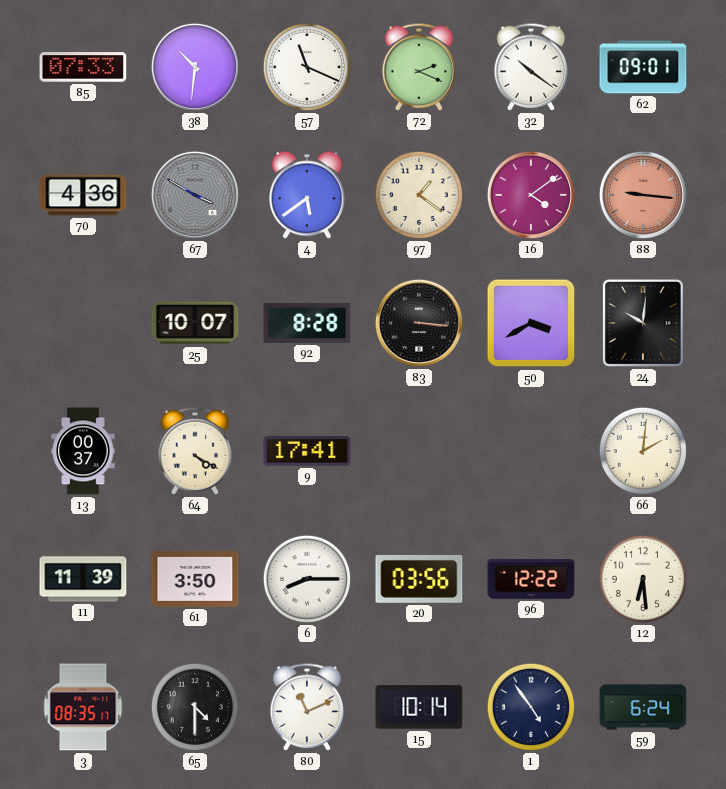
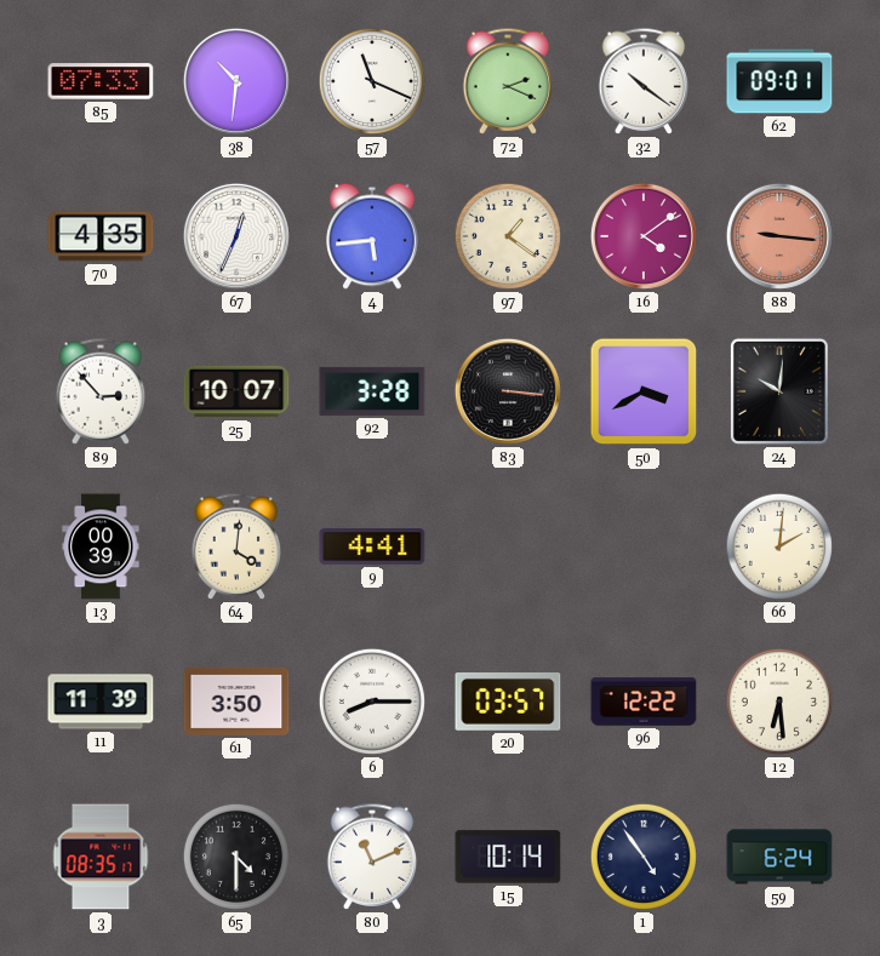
70: 4:36 -> 4:35
67: 3:50 -> 12:34
67 dial: grey -> white
4: 5:39 -> 5:44
89: none -> 2:53
92: 8:28 -> 3:28
13: 00:37 -> 00:39
64: 4:20 -> 4:01
9: 17:41 -> 4:41
20: 03:56 -> 03:57
